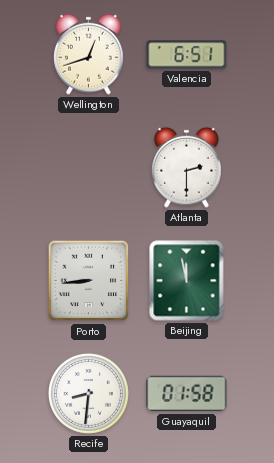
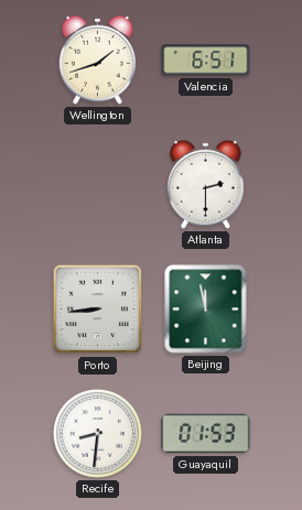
Wellington: 12:42 -> 1:42
Guayaquil: 01:58 -> 01:53
